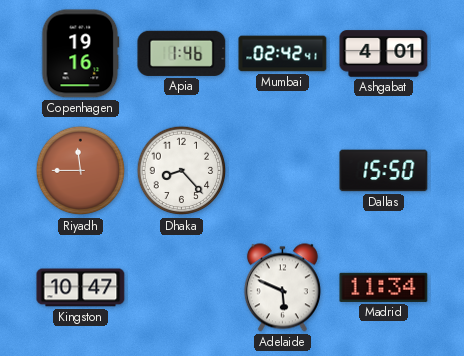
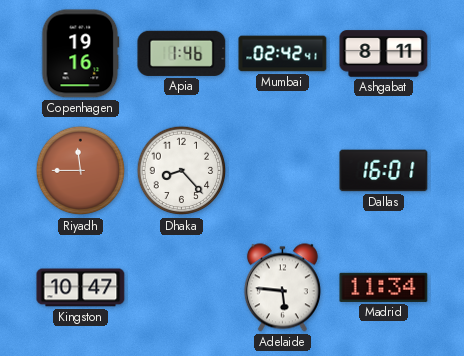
Ashgabat: 4:01 -> 8:11
Dallas: 15:50 -> 16:01
Adelaide: 5:49 -> 5:46
